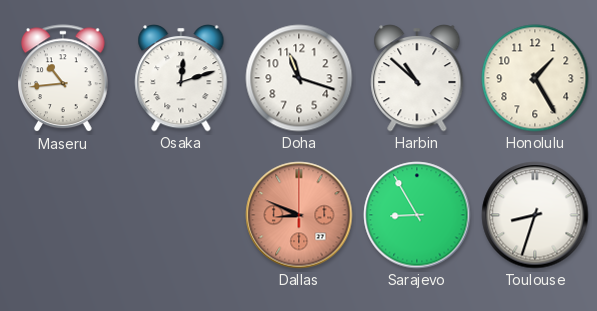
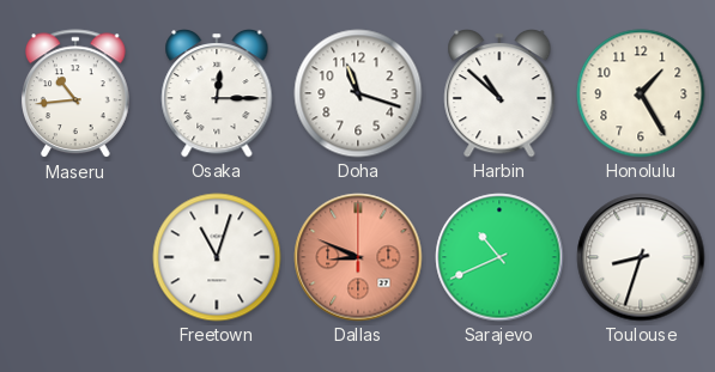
Osaka: 12:12 -> 12:15
Freetown: none -> 11:03
Sarajevo: 8:55 -> 10:41
